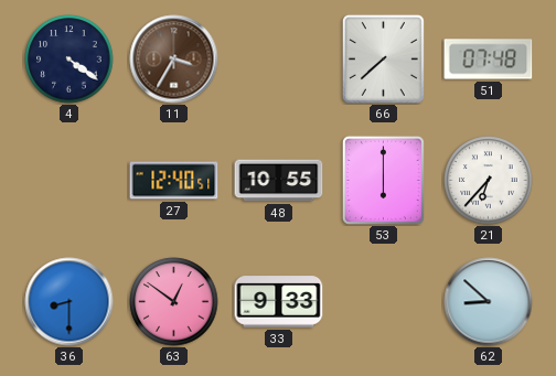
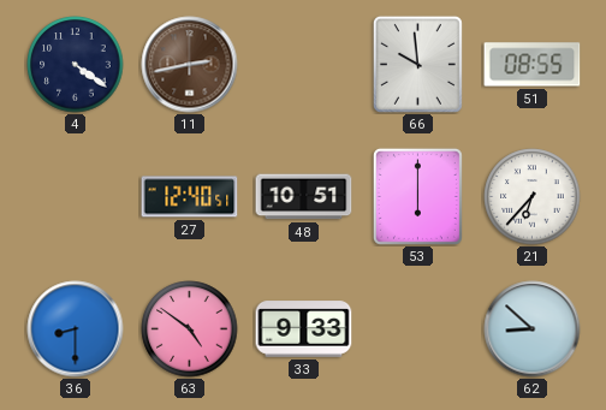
11: 3:35 -> 2:43
66: 7:38 -> 9:59
51: 07:48 -> 08:55
48: 10:55 -> 10:51
63: 12:51 -> 4:51
